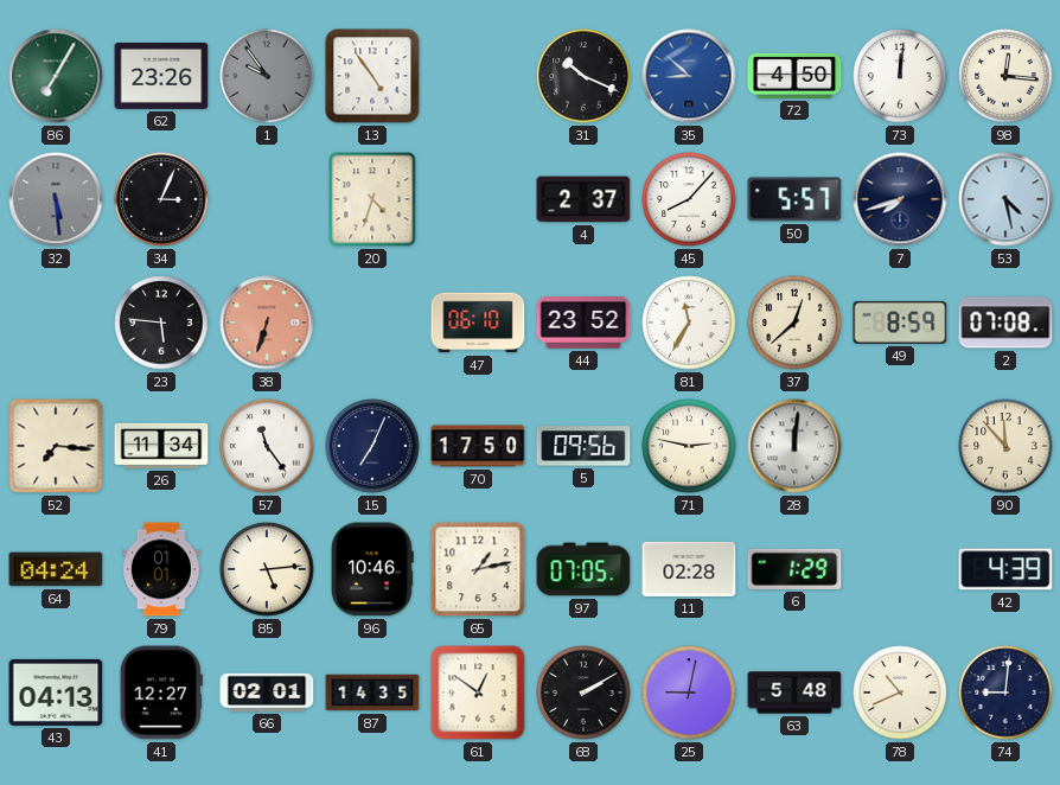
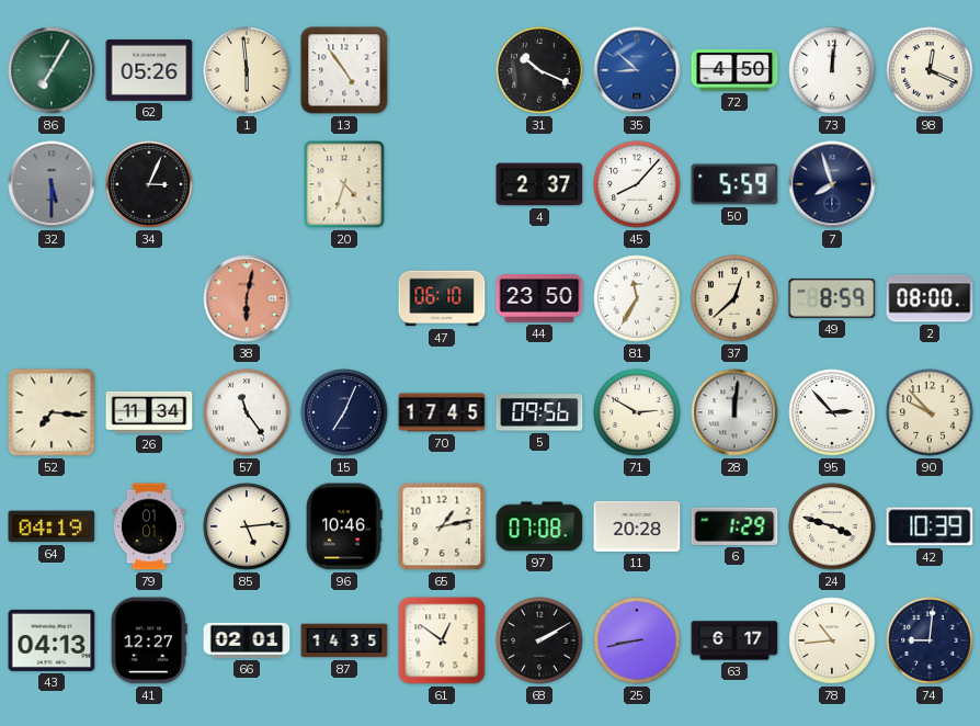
62: 23:26 -> 05:26
1: 9:54 -> 5:59
1 dial: grey -> cream
98: 12:16 -> 12:19
32: 5:29 -> 5:30
50: 5:57 -> 5:59
7: 7:42 -> 7:57
53: 4:28 -> none
23: 5:46 -> none
38: 6:33 -> 6:02
44: 23:52 -> 23:50
2: 07:08 -> 08:00
70: 17:50 -> 17:45
71: 2:47 -> 2:50
95: none -> 2:53
90: 11:53 -> 9:53
64: 04:24 -> 04:19
97: 07:05 -> 07:08
11: 02:28 -> 20:28
24: none -> 3:48
42: 4:39 -> 10:39
25: 9:02 -> 8:43
63: 5:48 -> 6:17
78: 10:41 -> 10:44
